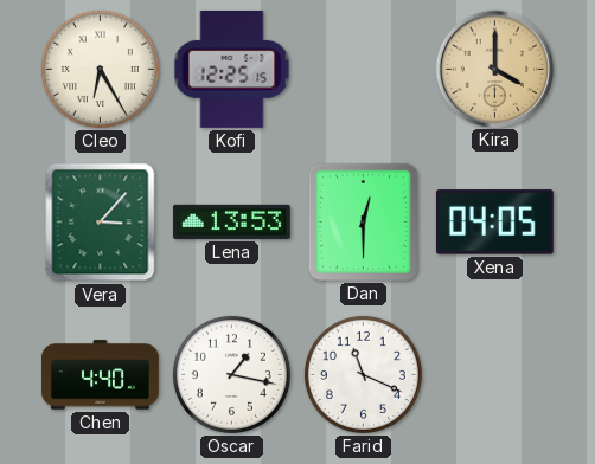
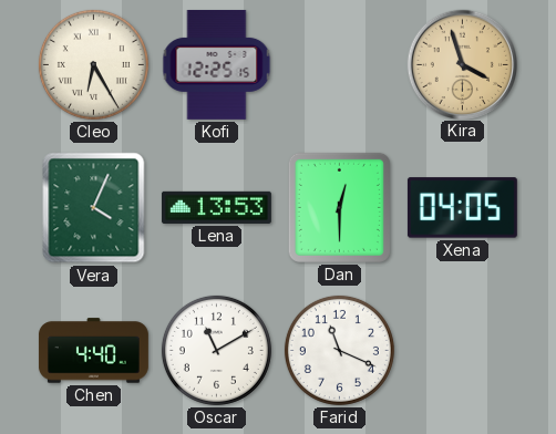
Kira: 4:00 -> 3:57
Vera: 3:07 -> 4:04
Oscar: 1:17 -> 11:10
